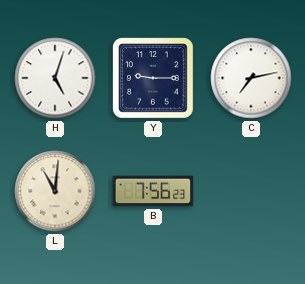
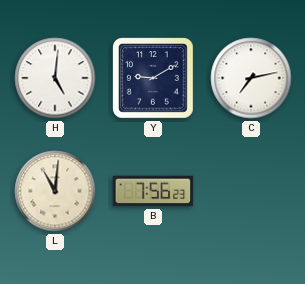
H: 5:03 -> 5:01
Y: 9:15 -> 9:10
